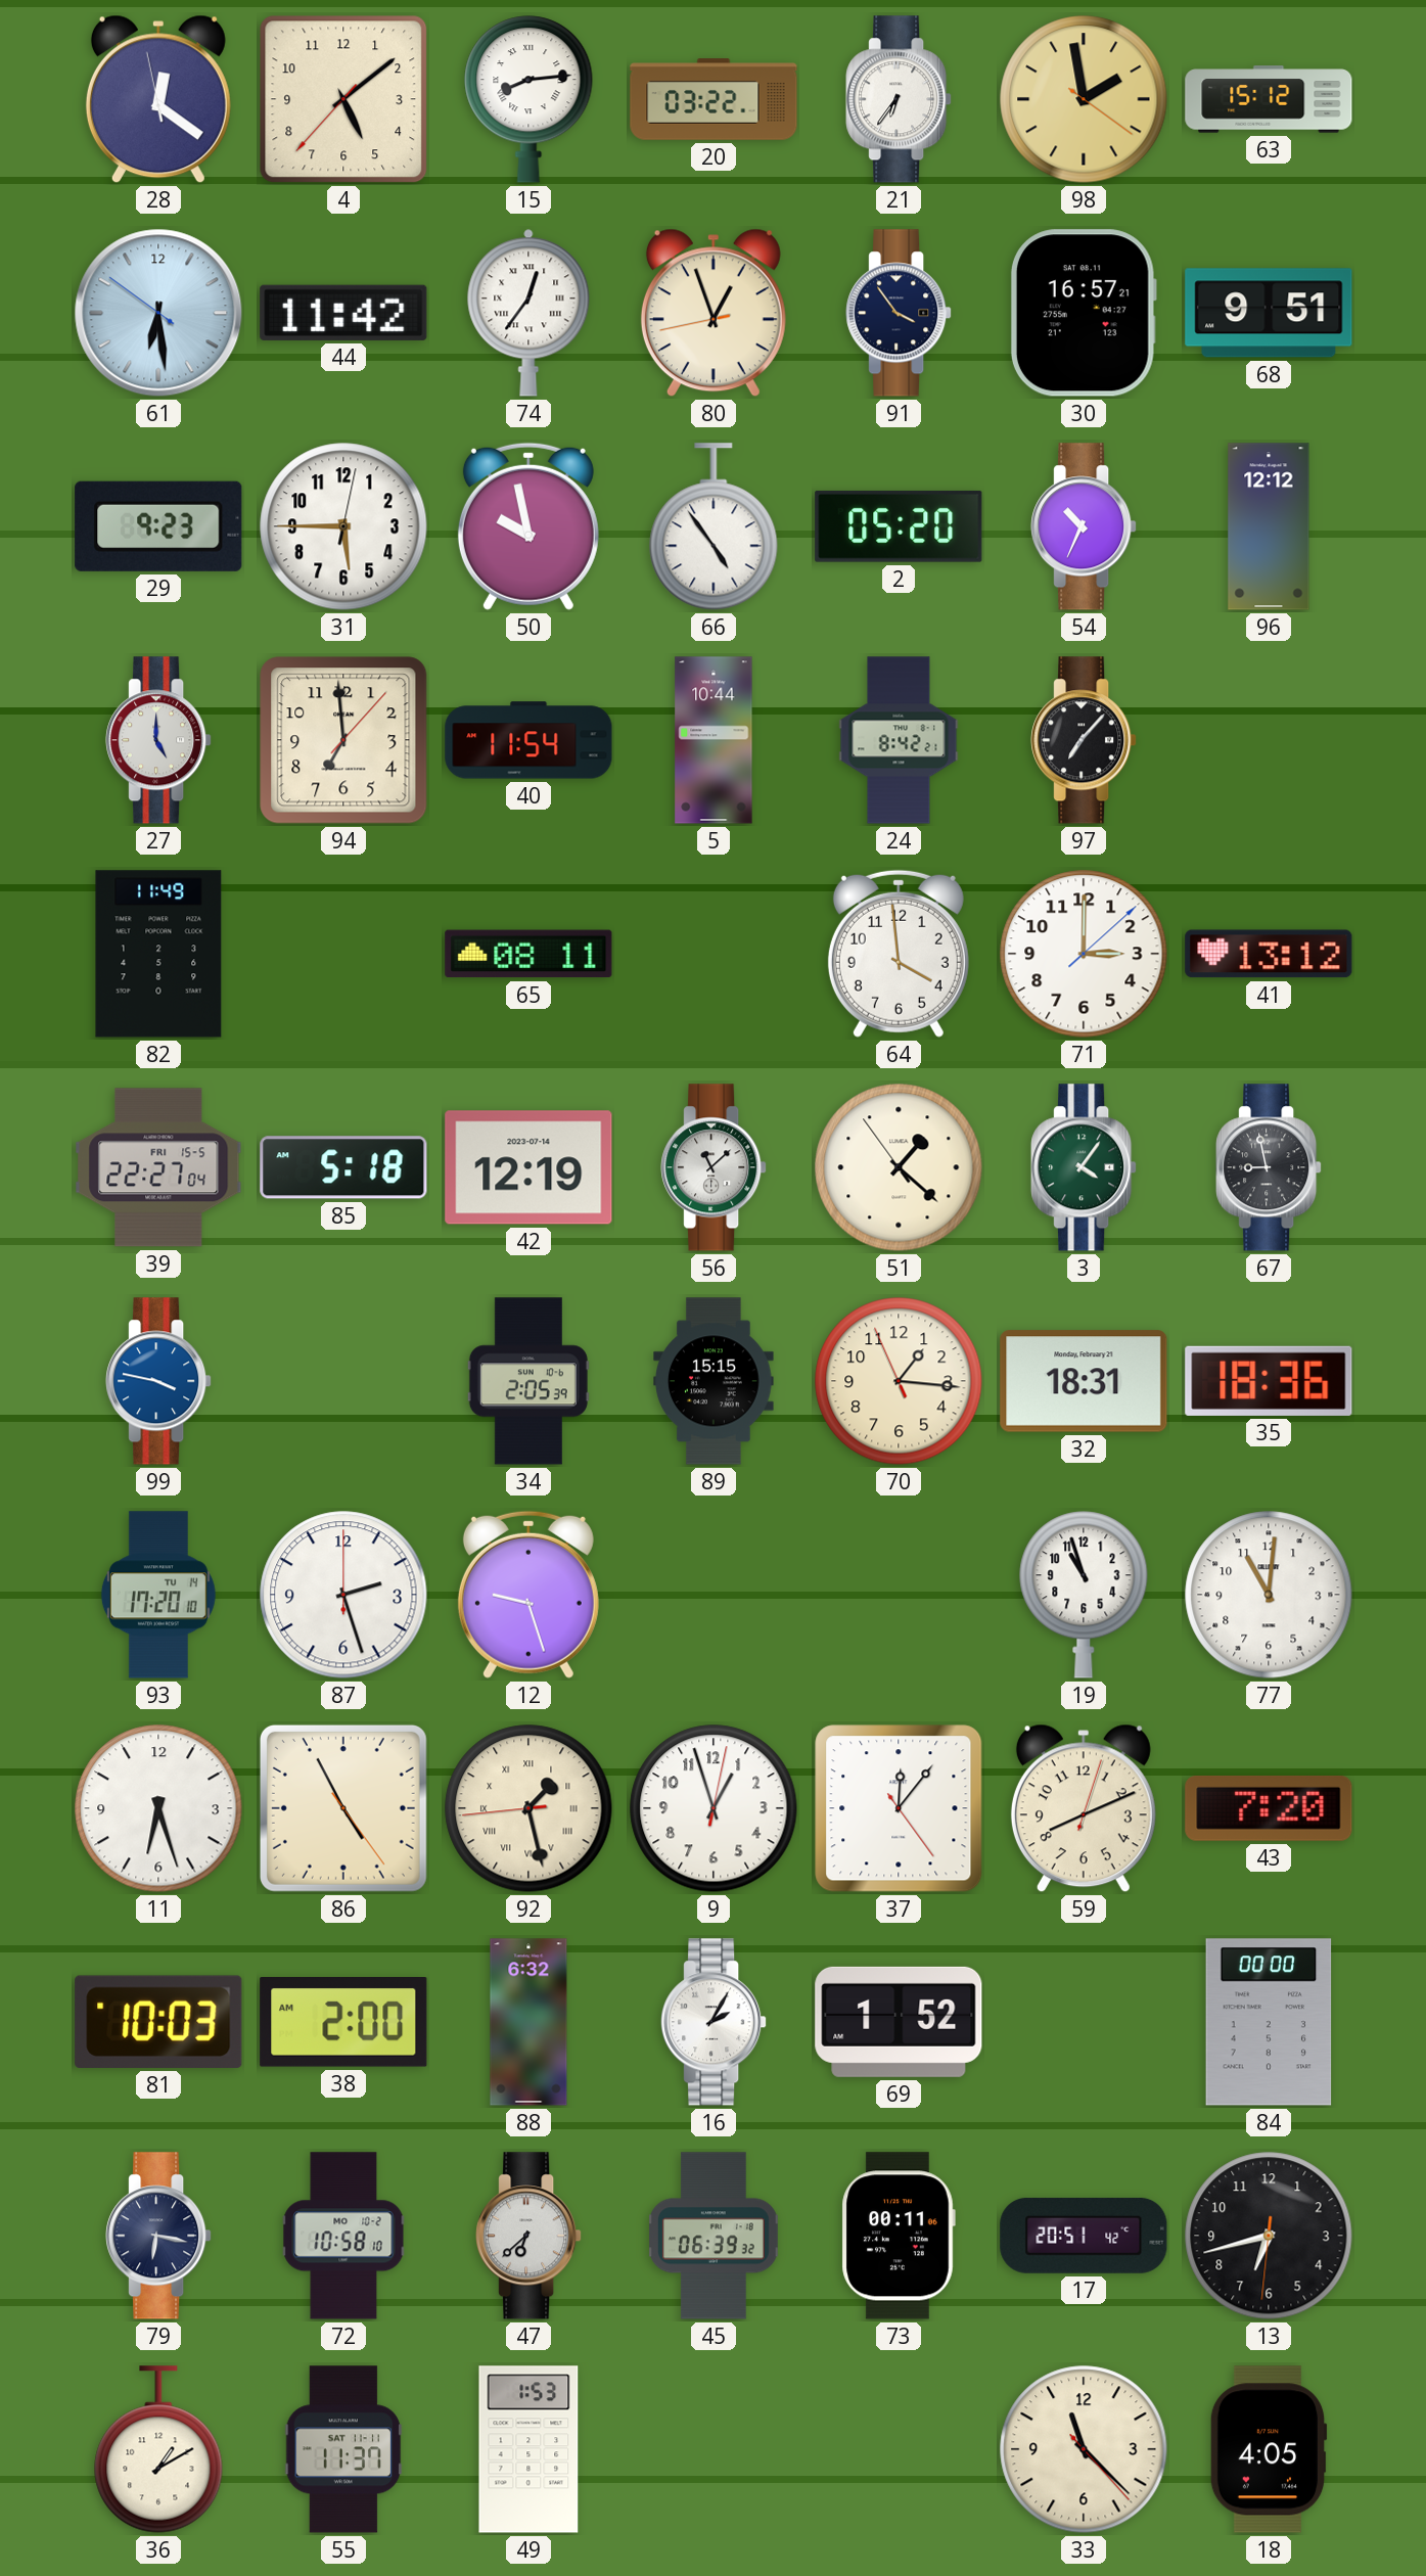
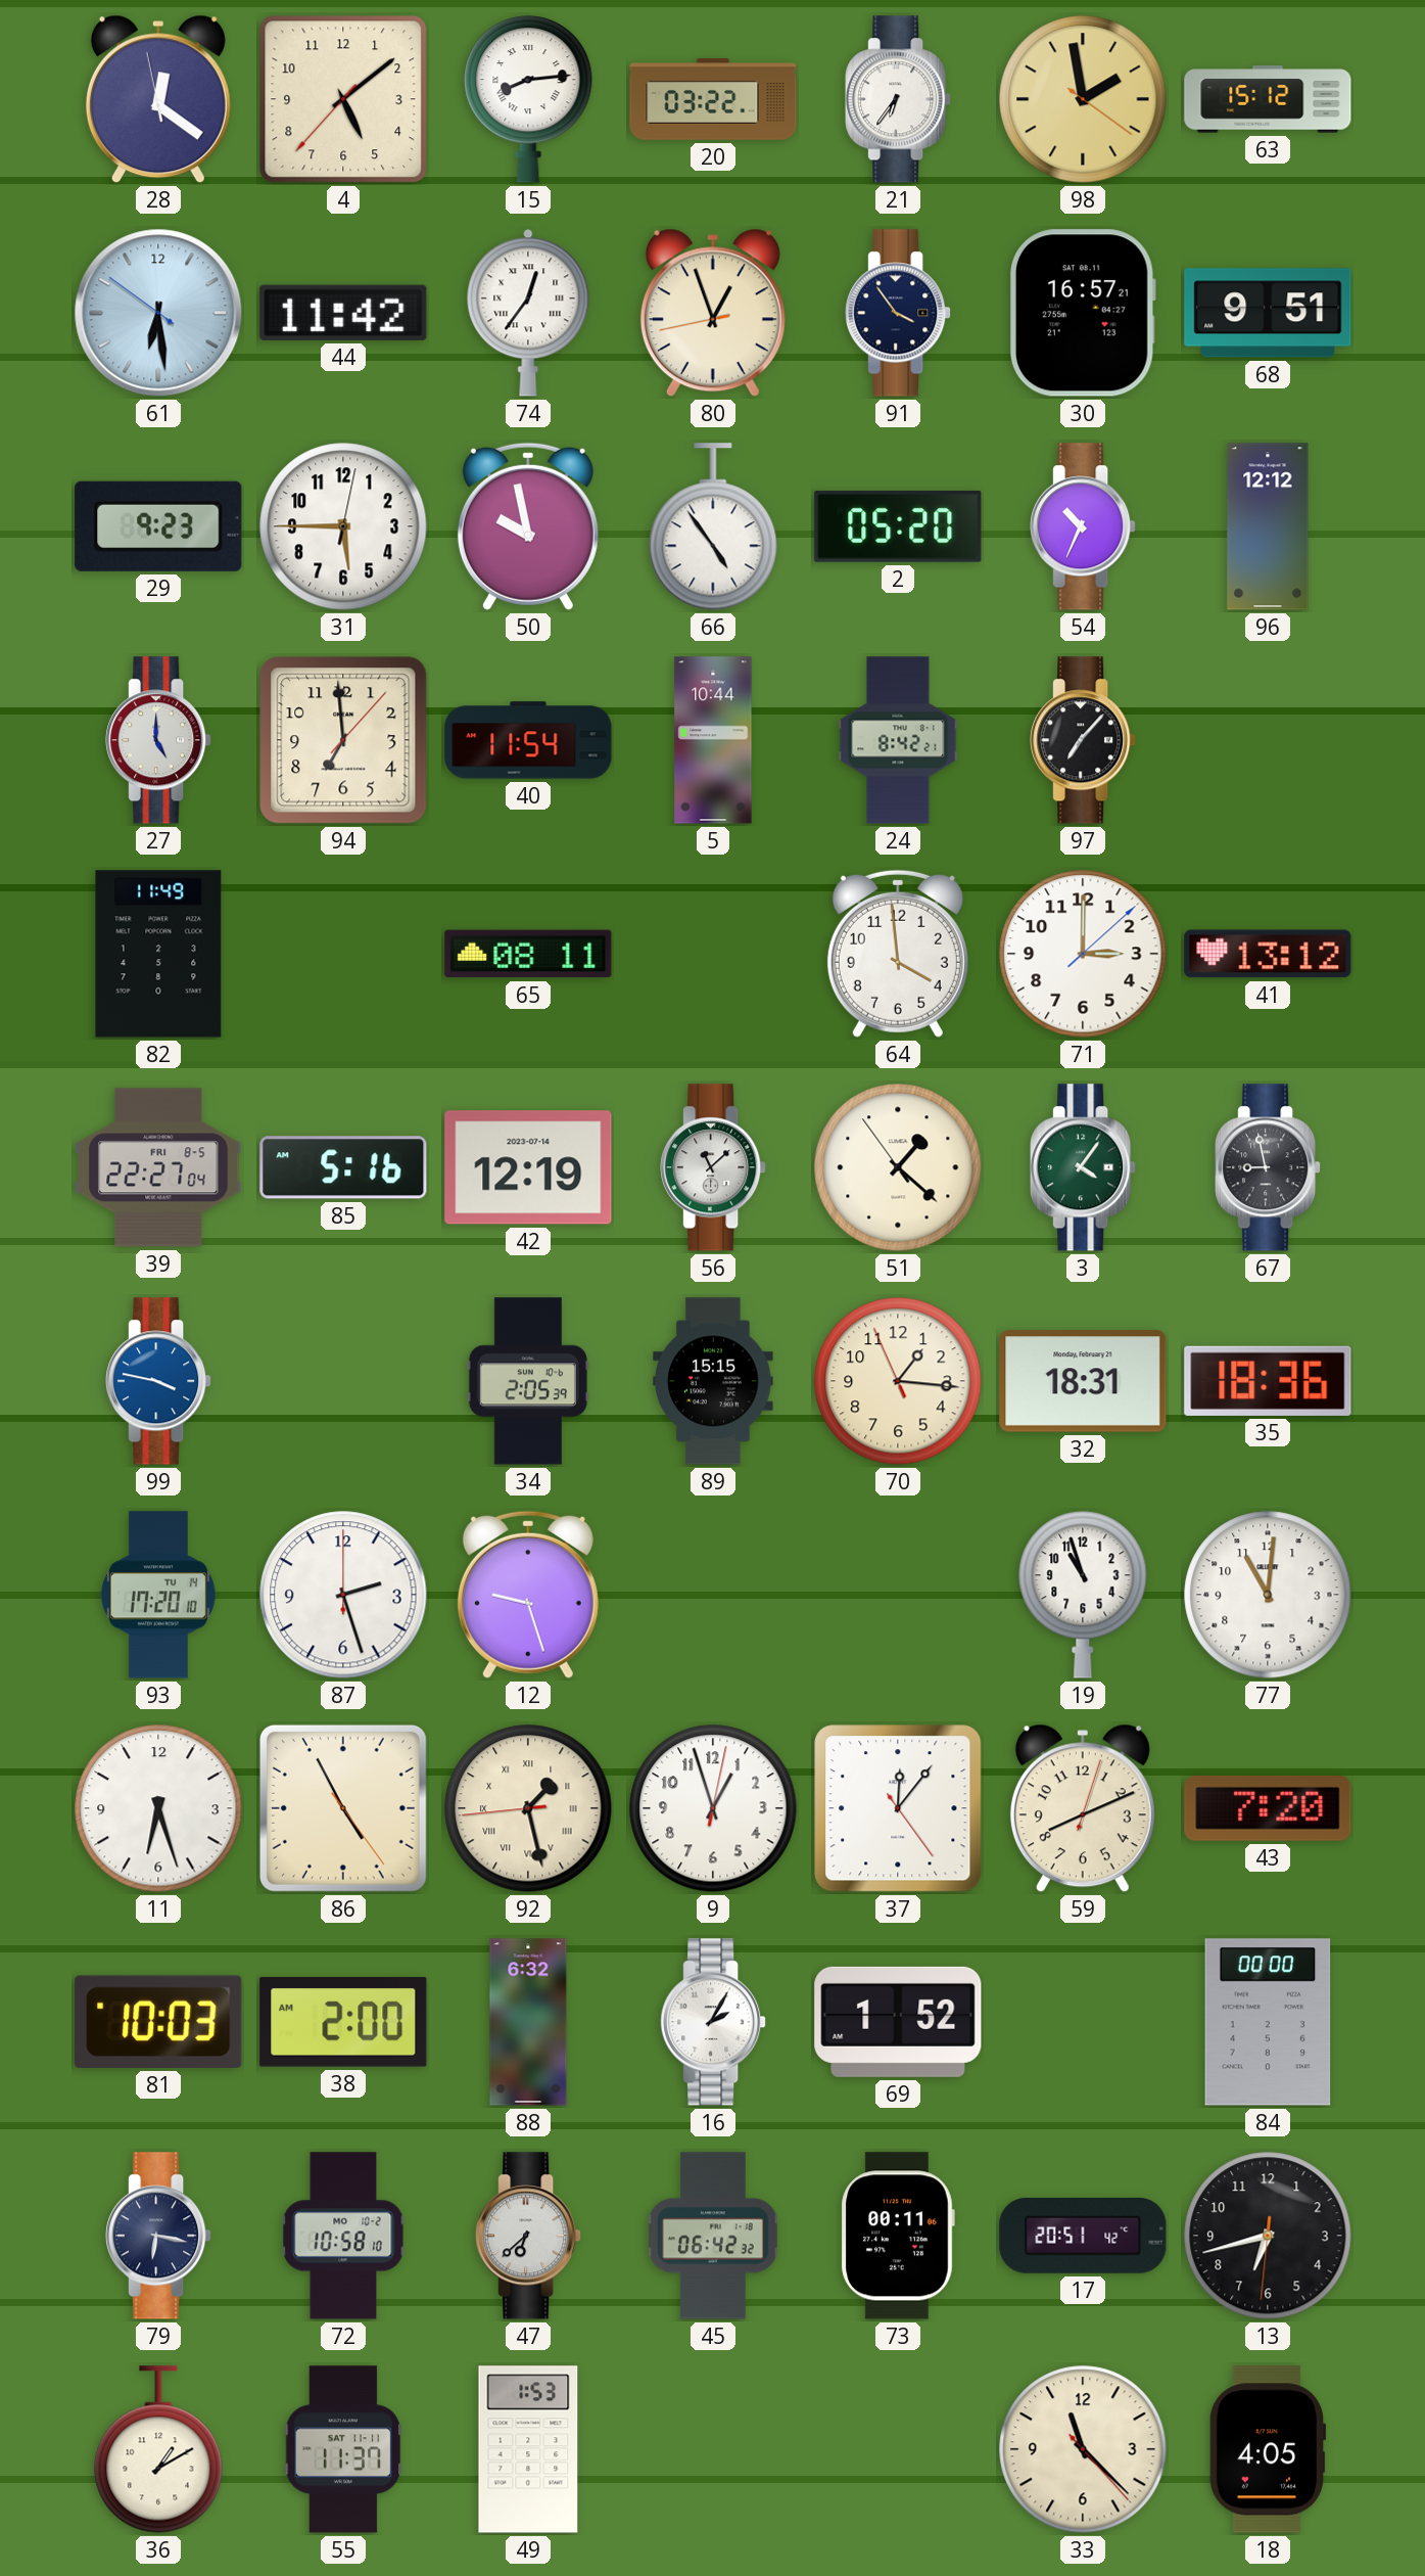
39 date: FRI 15-5 -> FRI 8-5
85: 5:18 -> 5:16
45: 06:39 -> 06:42
